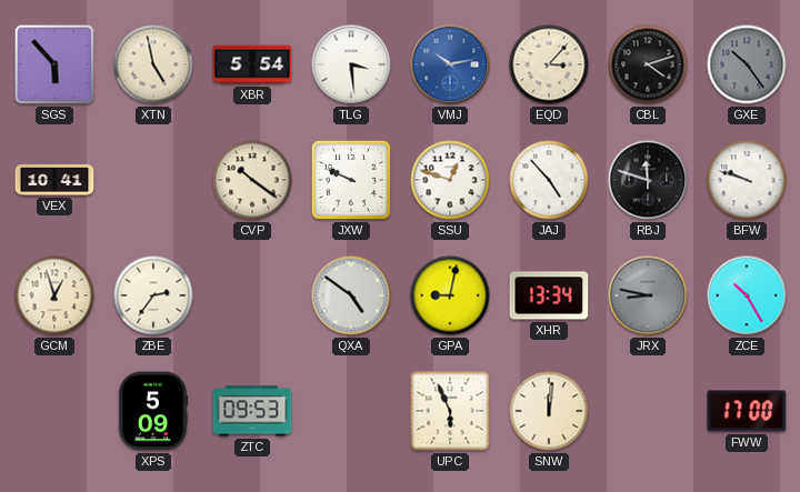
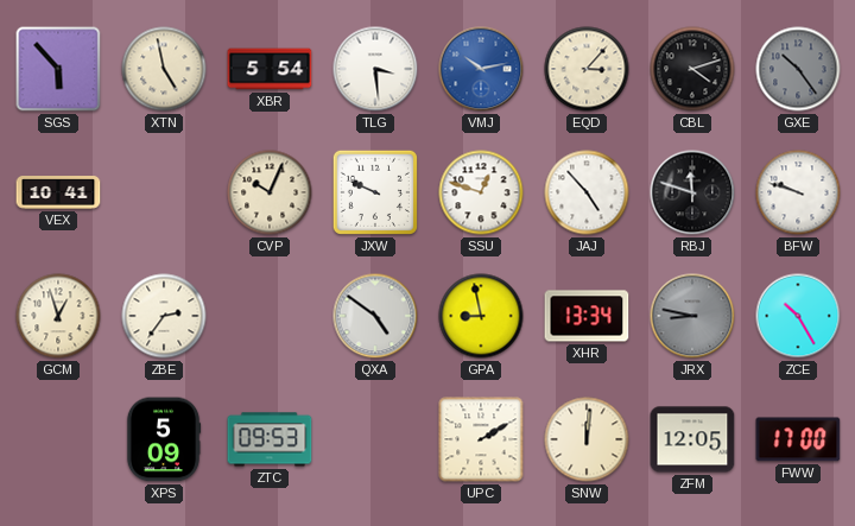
CVP: 10:21 -> 10:04
GPA: 9:02 -> 8:58
UPC: 5:56 -> 2:10
ZFM: none -> 12:05
